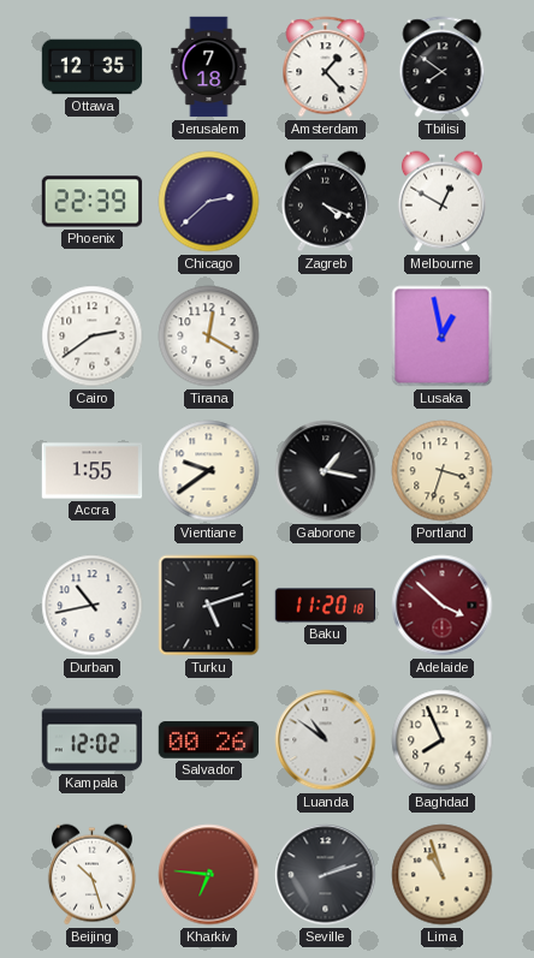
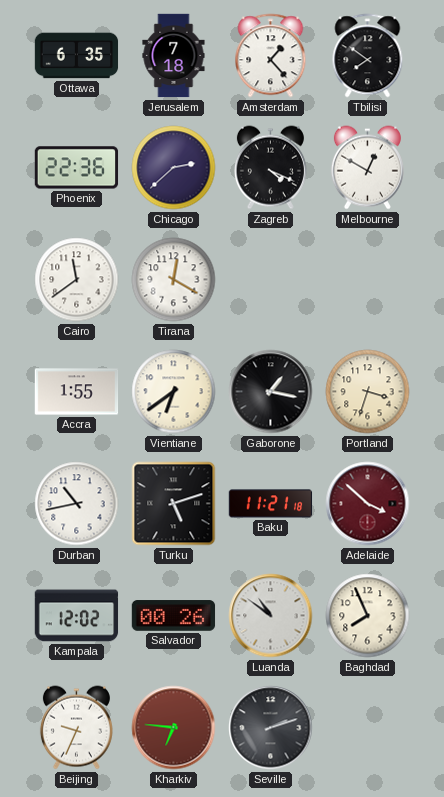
Ottawa: 12:35 -> 6:35
Phoenix: 22:39 -> 22:36
Cairo: 2:39 -> 11:39
Lusaka: 12:58 -> none
Vientiane: 9:39 -> 6:39
Baku: 11:20 -> 11:21
Beijing: 10:27 -> 9:34
Lima: 10:57 -> none
